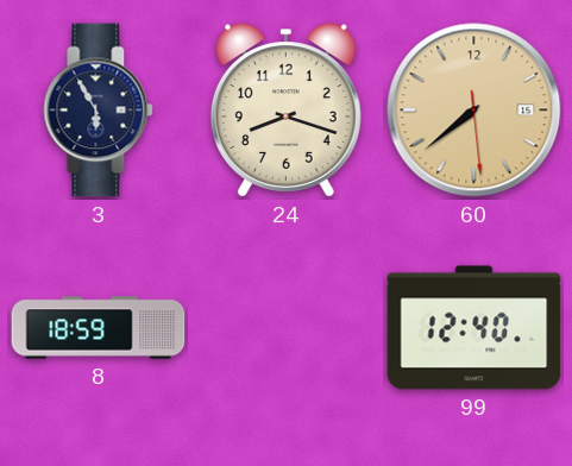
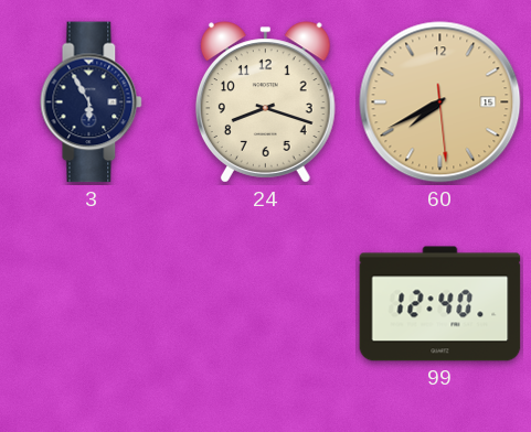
60: 7:38 -> 7:40
8: 18:59 -> none
